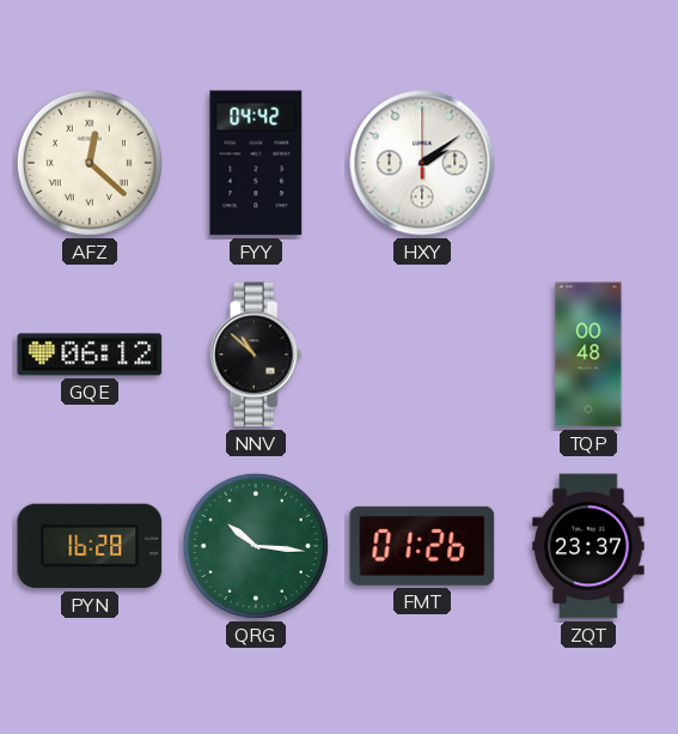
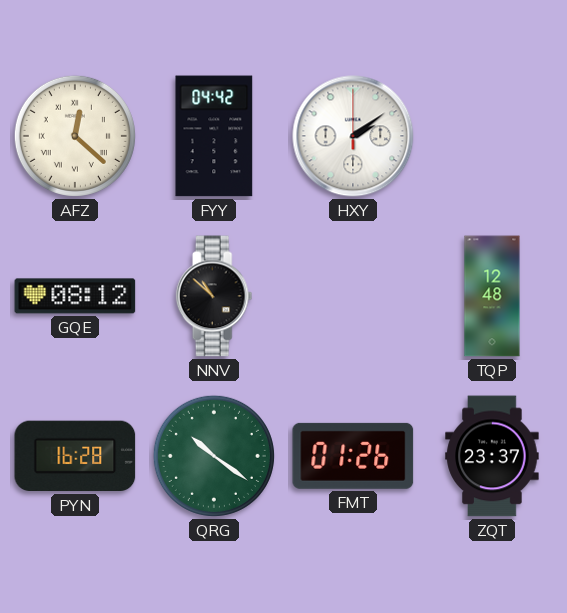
GQE: 06:12 -> 08:12
TQP: 00:48 -> 12:48
QRG: 10:16 -> 10:21
